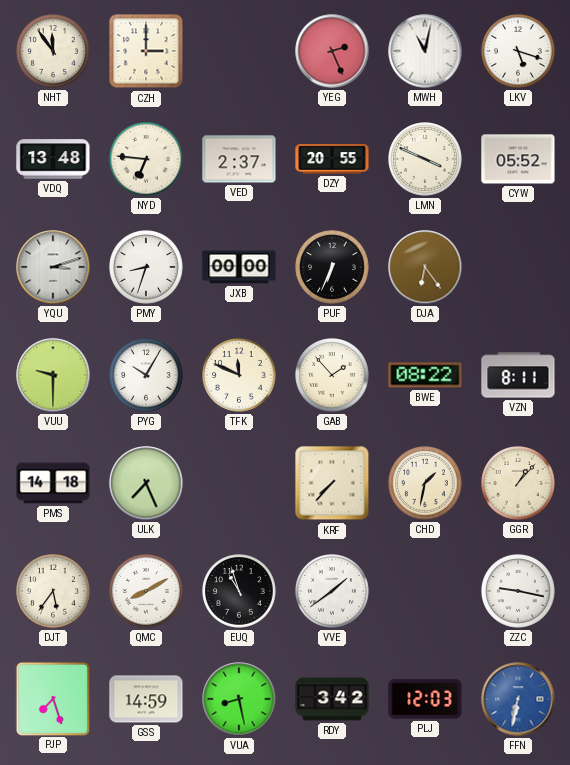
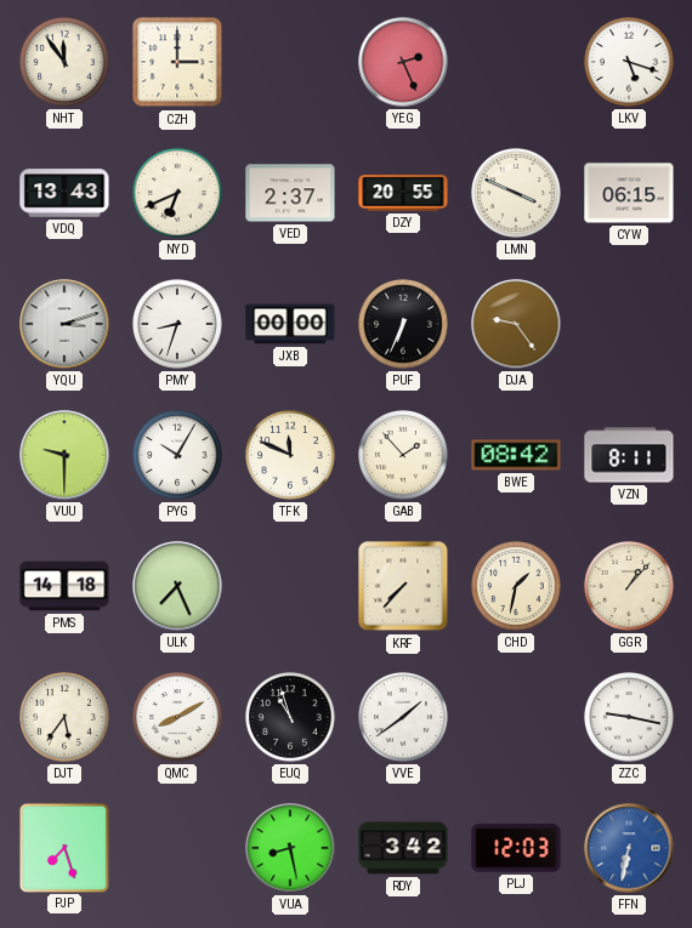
MWH: 11:02 -> none
VDQ: 13:48 -> 13:43
NYD: 6:46 -> 6:41
CYW: 05:52 -> 06:15
DJA: 6:24 -> 9:24
BWE: 08:22 -> 08:42
GSS: 14:59 -> none
